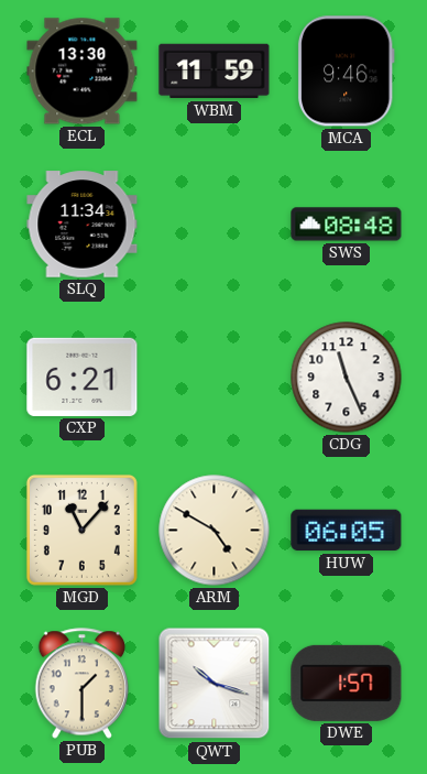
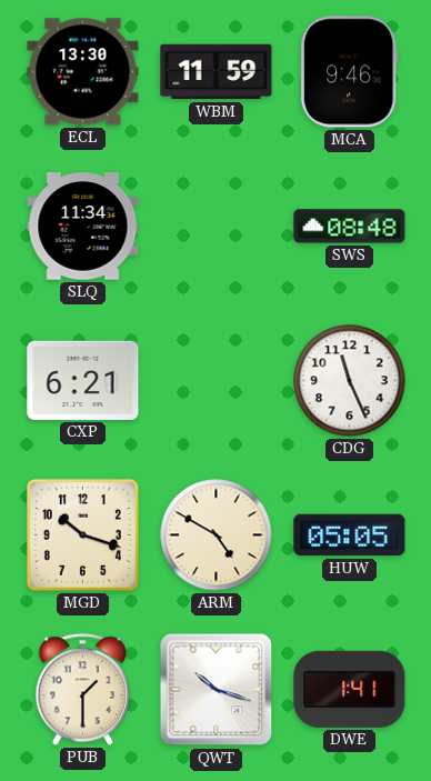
MGD: 11:07 -> 10:18
HUW: 06:05 -> 05:05
DWE: 1:57 -> 1:41
